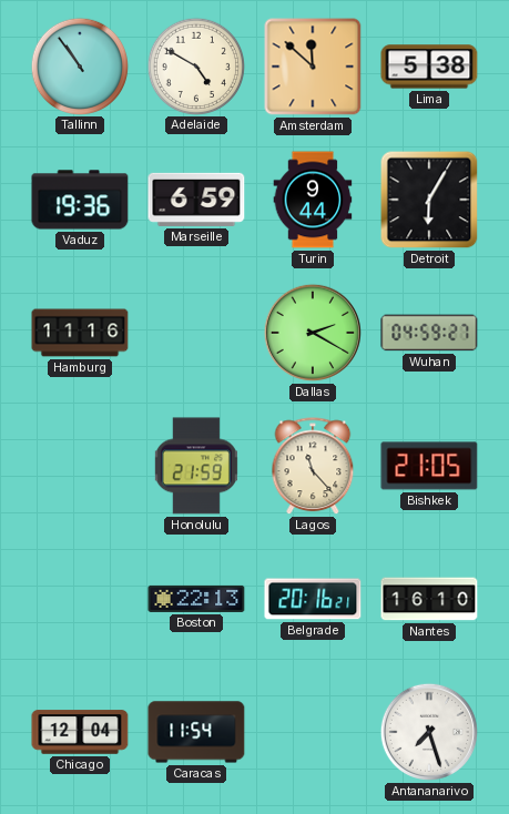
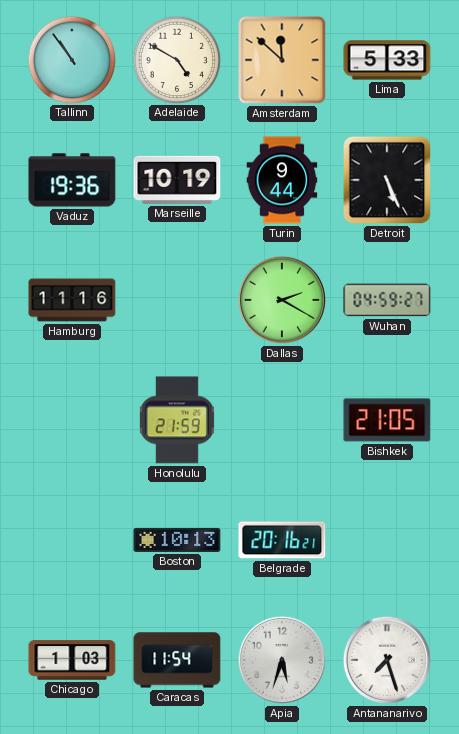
Lima: 5:38 -> 5:33
Marseille: 6:59 -> 10:19
Detroit: 6:05 -> 5:26
Lagos: 11:23 -> none
Boston: 22:13 -> 10:13
Nantes: 16:10 -> none
Chicago: 12:04 -> 1:03
Apia: none -> 5:33
